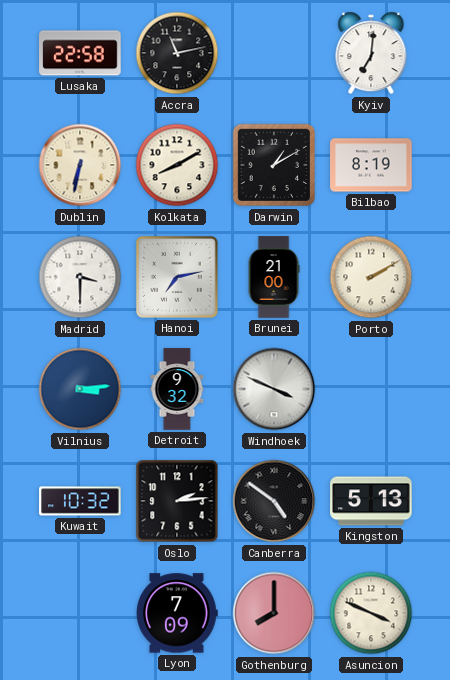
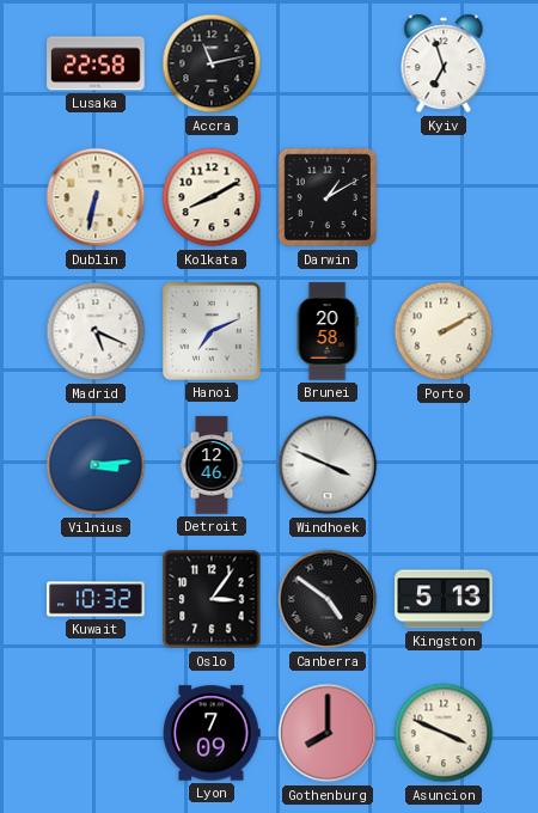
Kyiv: 7:01 -> 6:57
Bilbao: 8:19 -> none
Madrid: 3:30 -> 5:19
Hanoi: 7:13 -> 7:11
Brunei: 21:00 -> 20:58
Detroit: 9:32 -> 12:46
Oslo: 2:14 -> 3:06
